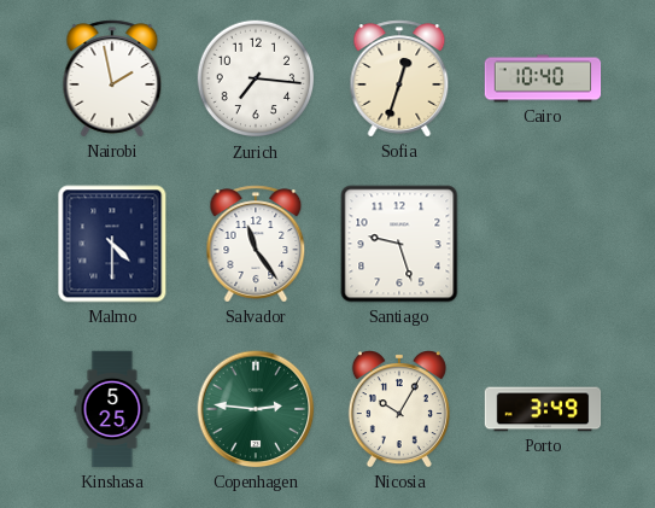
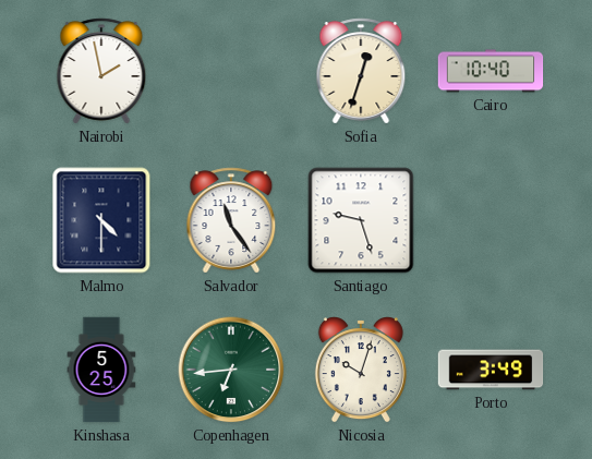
Zurich: 7:16 -> none
Copenhagen: 2:46 -> 6:44
Nicosia: 10:05 -> 10:03
